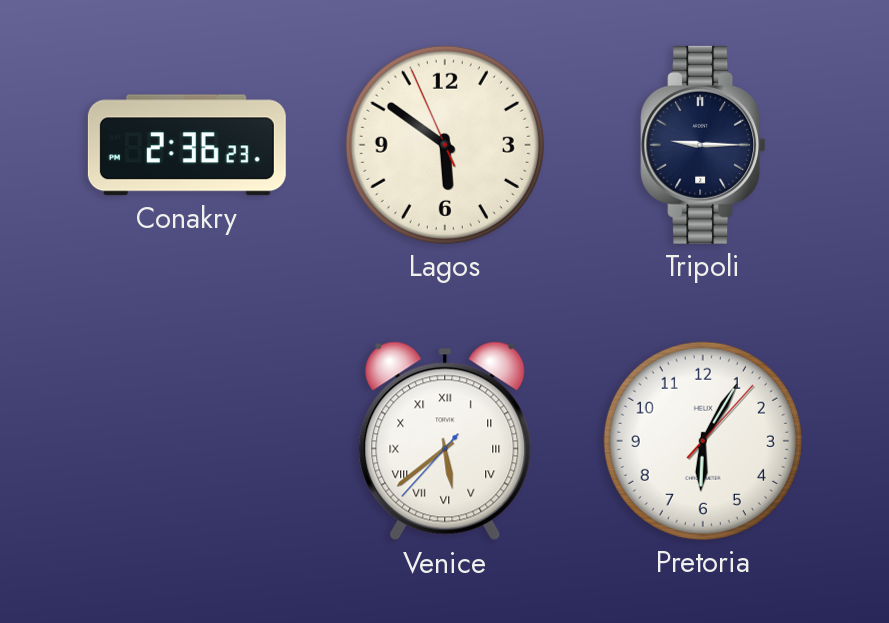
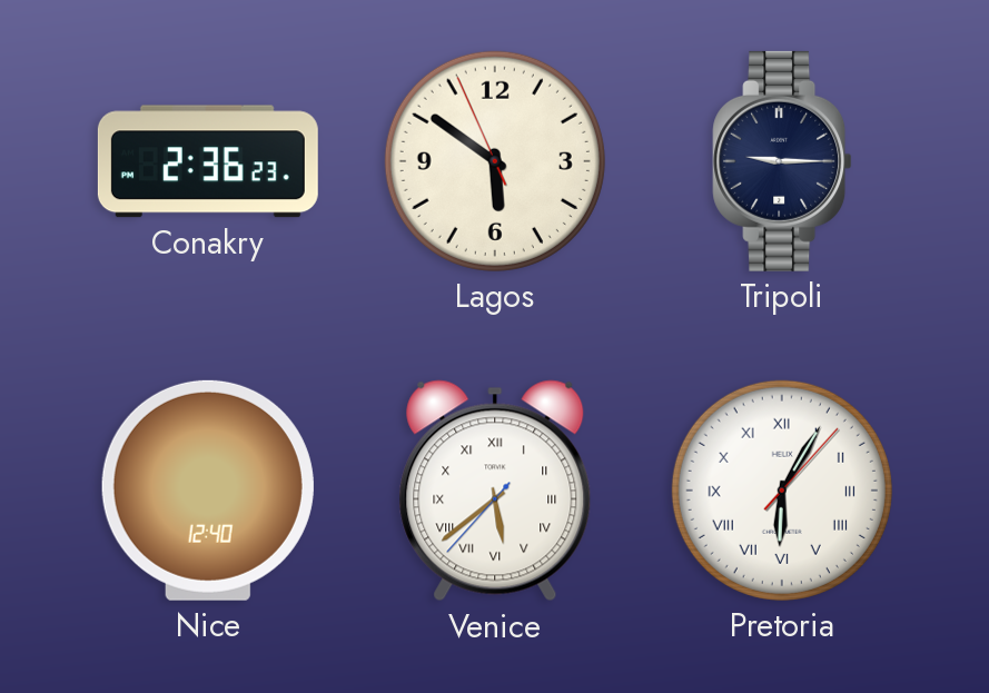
Nice: none -> 12:40
Pretoria numerals: Arabic -> Roman
